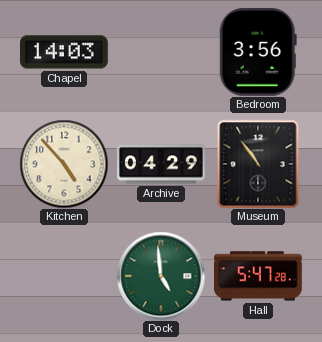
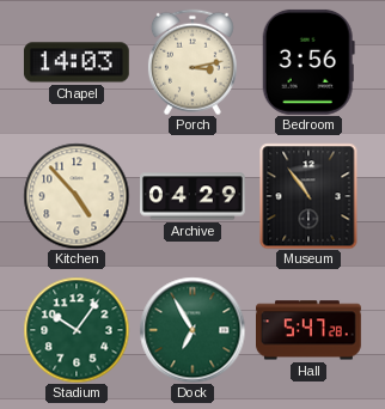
Porch: none -> 3:13
Stadium: none -> 10:06
Dock: 4:59 -> 6:55
